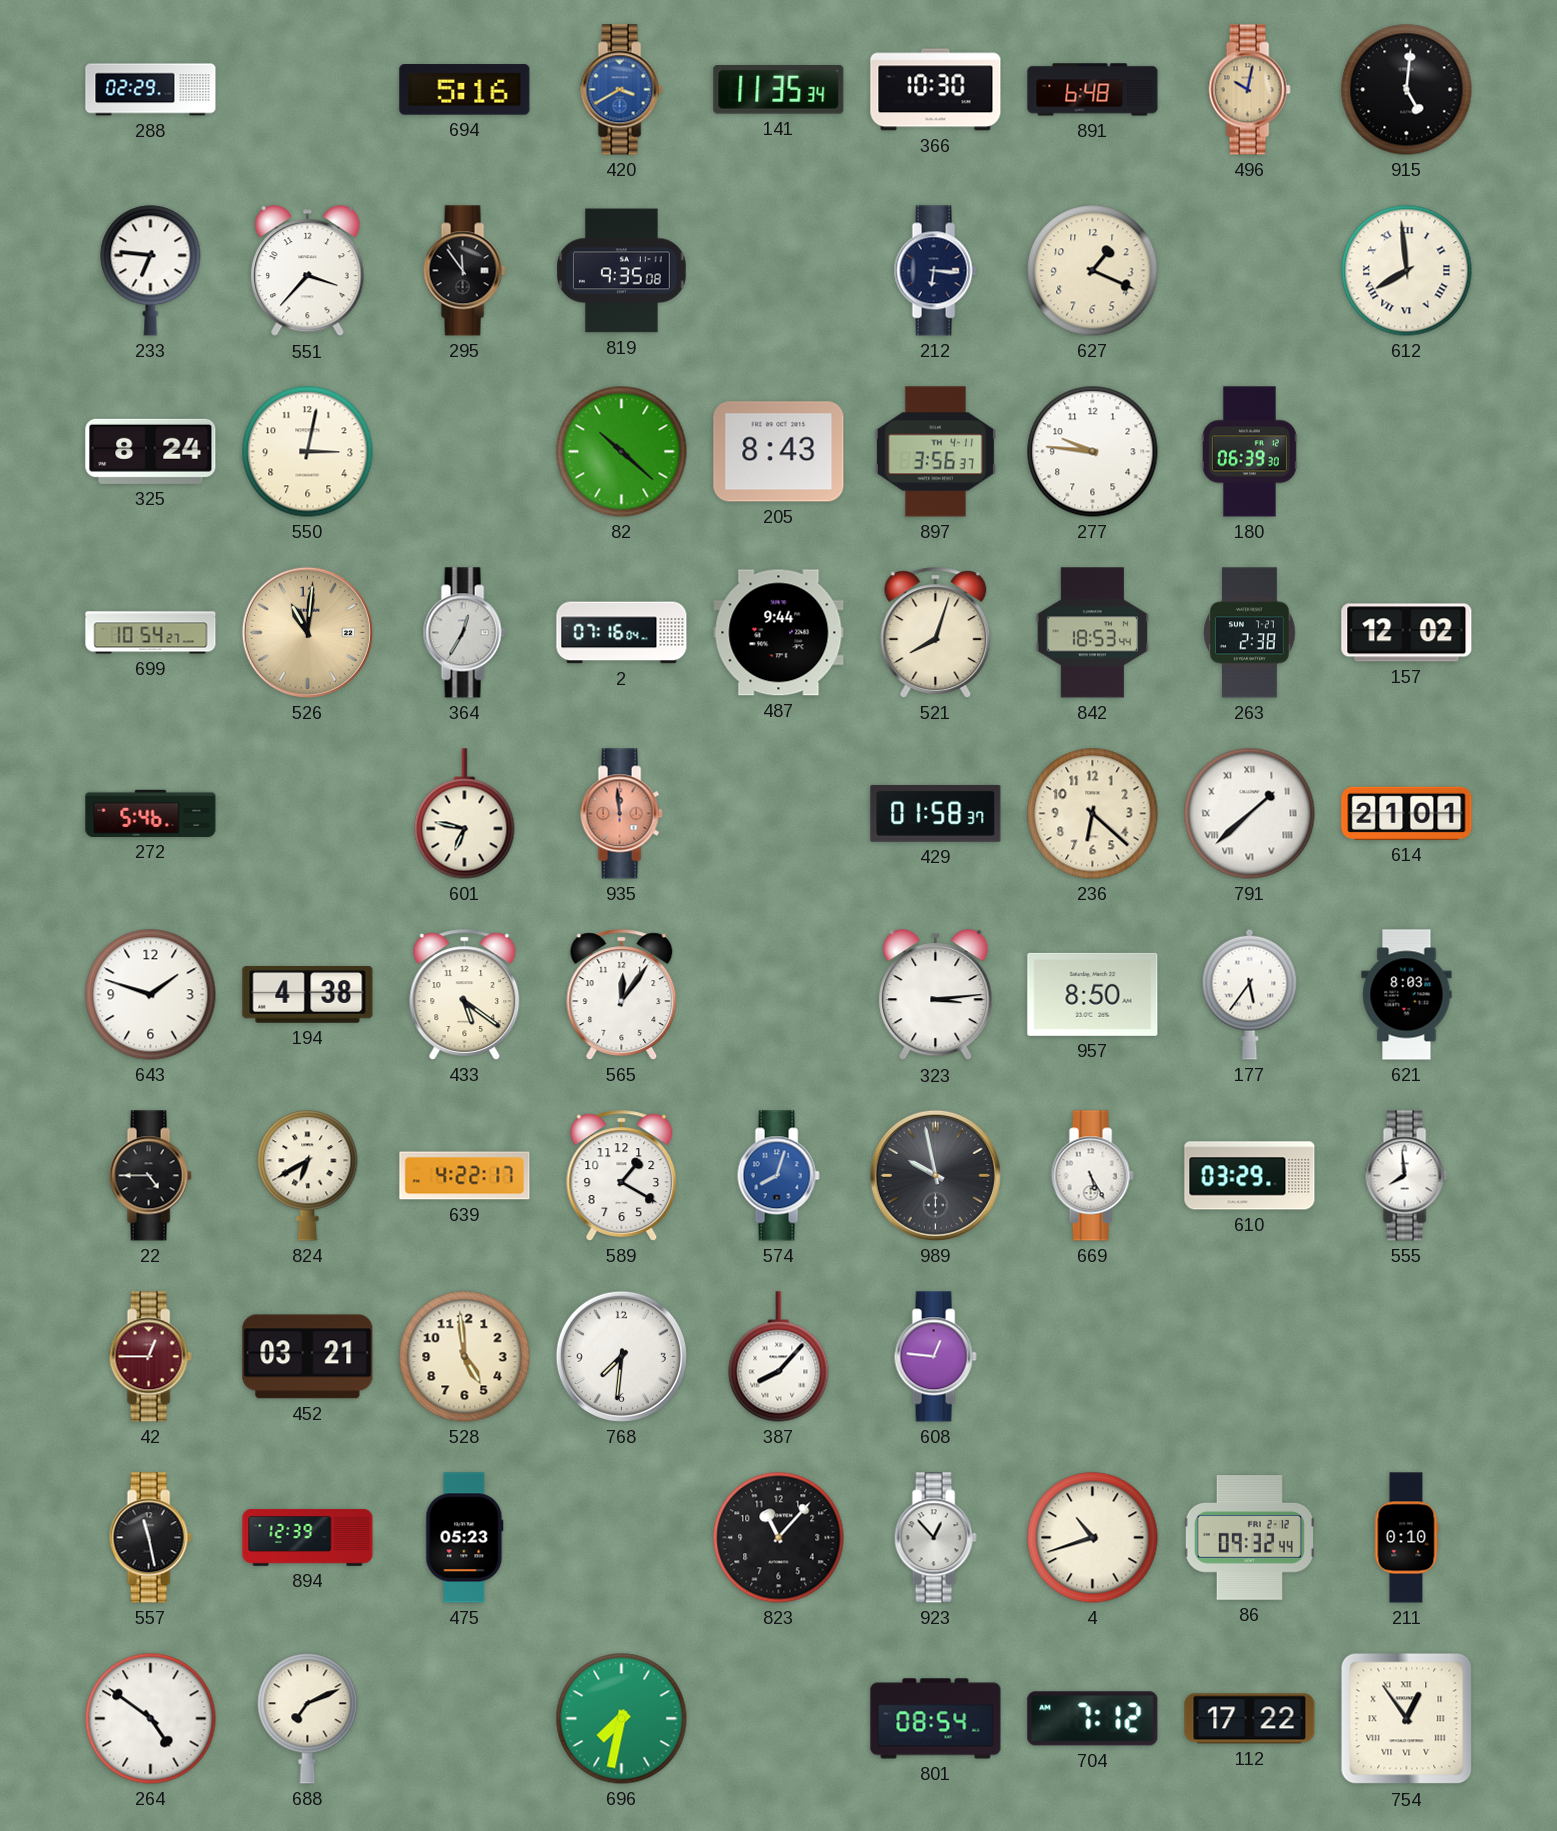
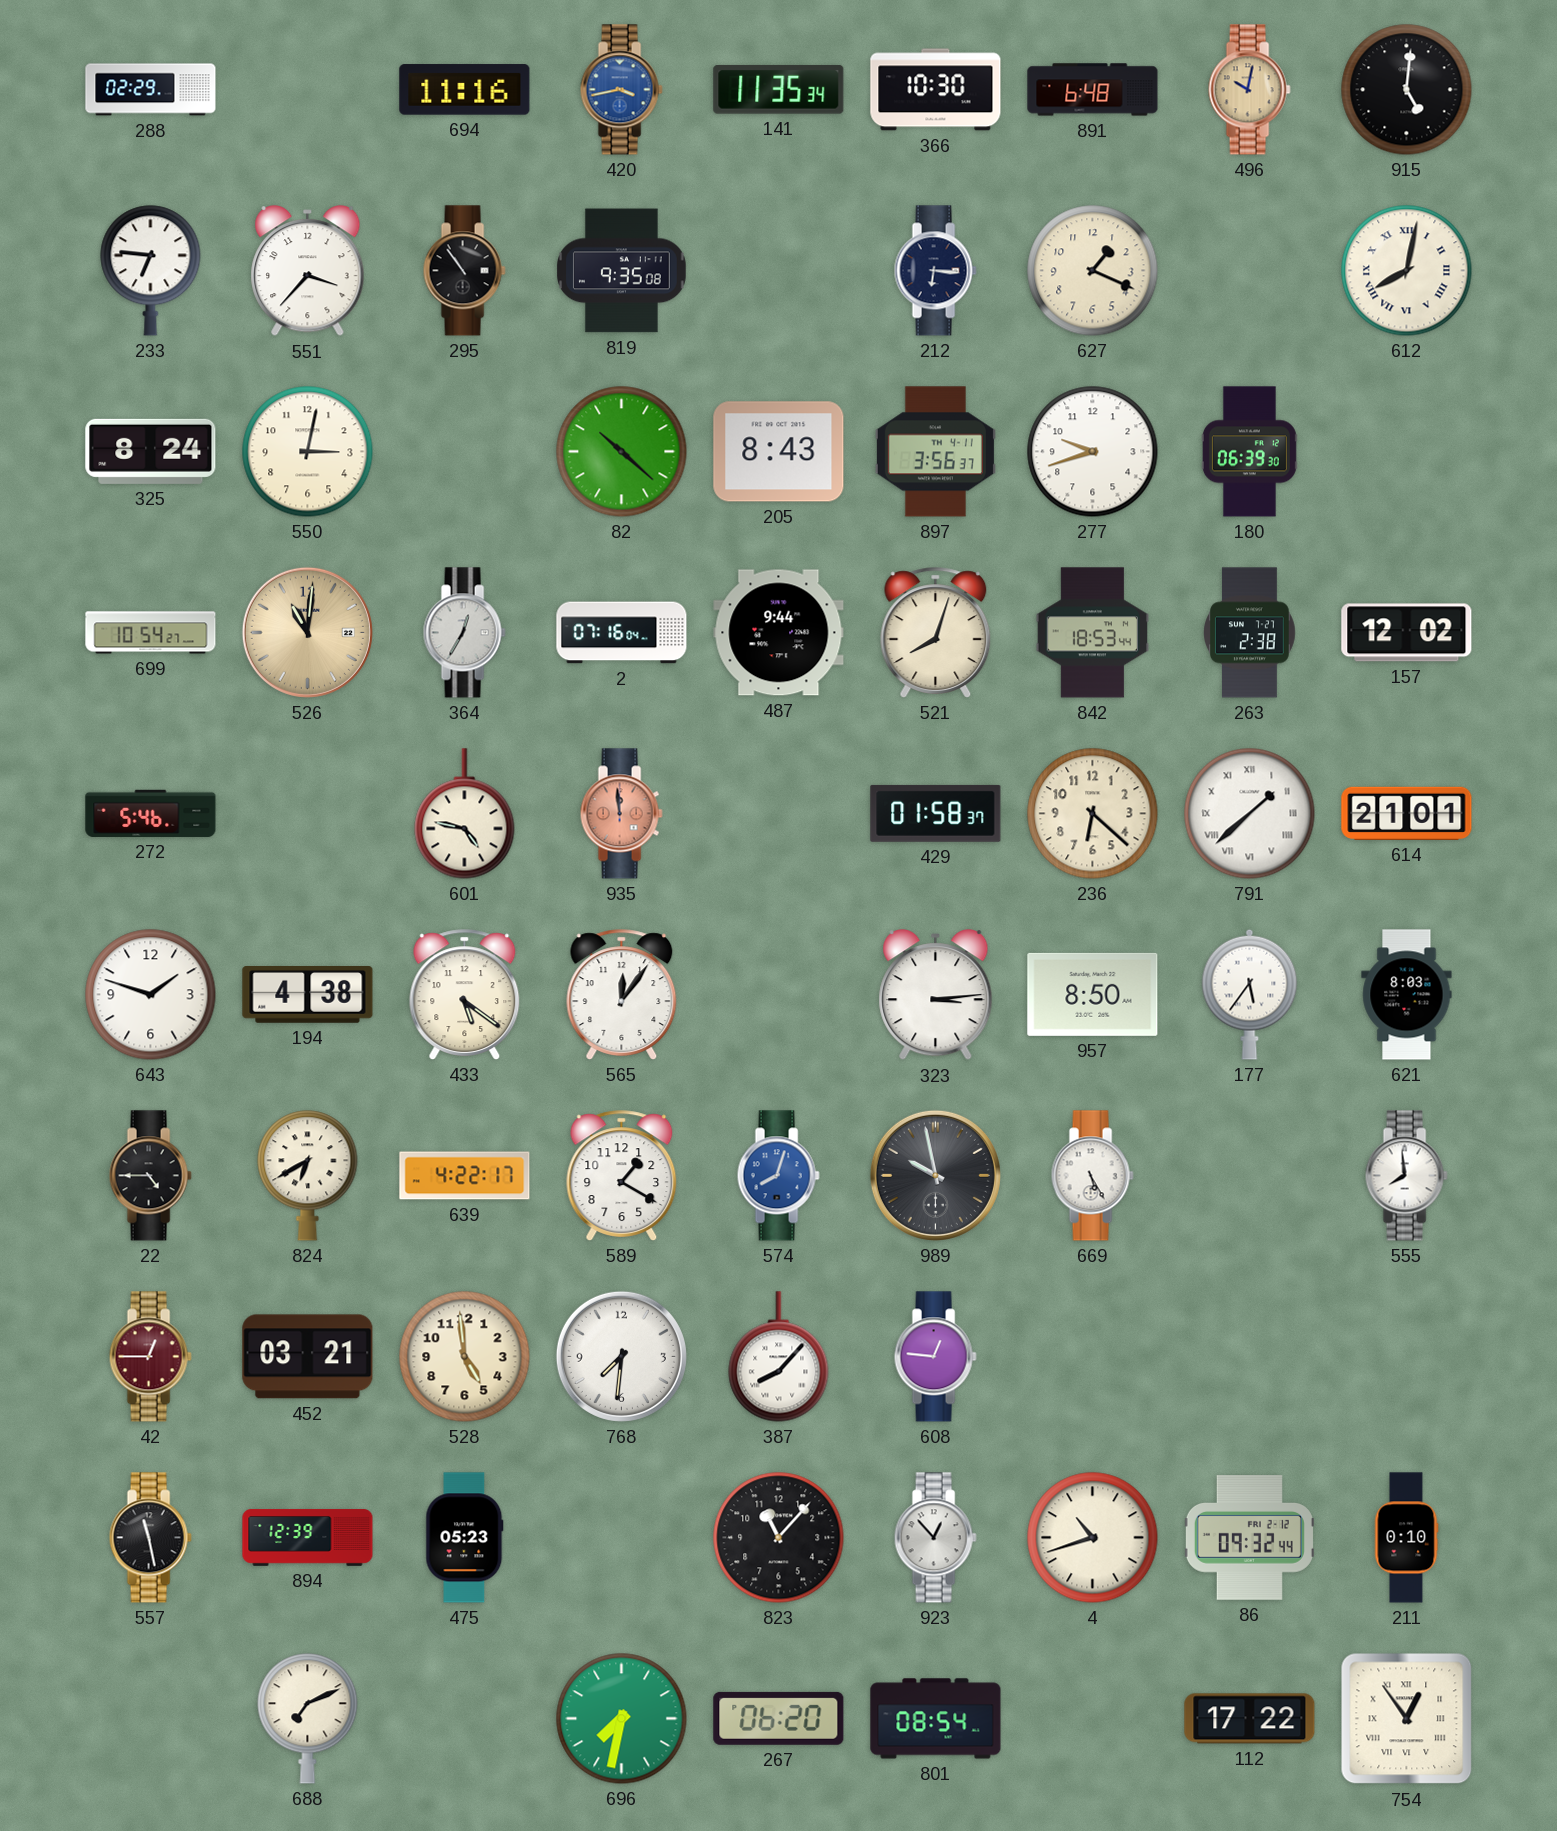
694: 5:16 -> 11:16
420: 3:40 -> 3:43
295: 11:54 -> 10:54
612: 7:59 -> 8:02
277: 9:46 -> 9:42
601: 6:47 -> 4:47
610: 03:29 -> none
264: 4:51 -> none
267: none -> 06:20
704: 7:12 -> none
